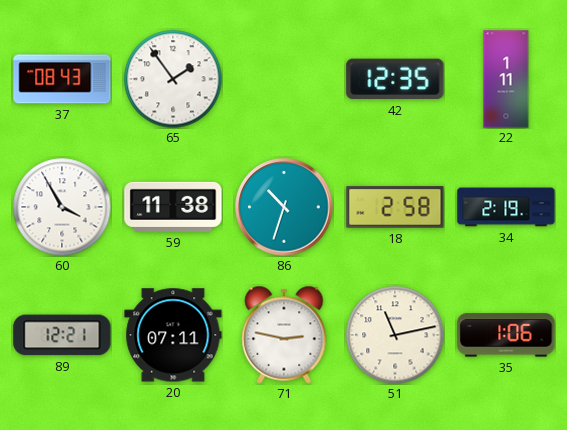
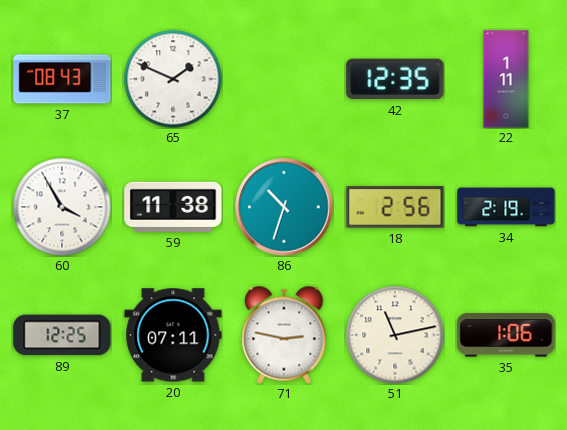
65: 1:54 -> 1:49
18: 2:58 -> 2:56
89: 12:21 -> 12:25
